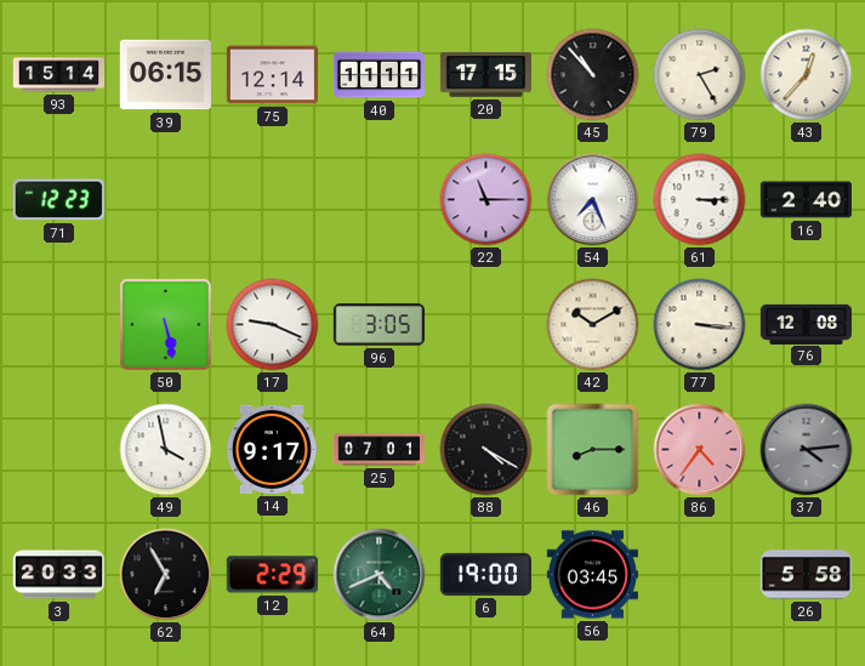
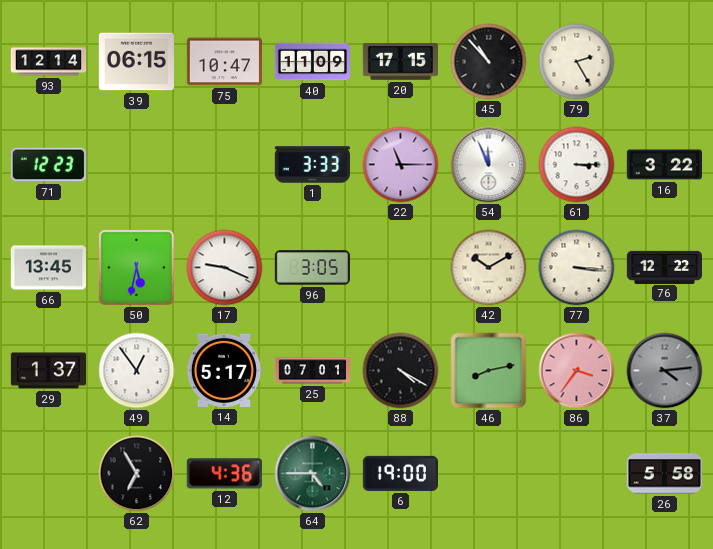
93: 15:14 -> 12:14
75: 12:14 -> 10:47
40: 11:11 -> 11:09
43: 12:37 -> none
1: none -> 3:33
54: 7:26 -> 11:56
16: 2:40 -> 3:22
66: none -> 13:45
50: 5:28 -> 5:32
76: 12:08 -> 12:22
29: none -> 1:37
49: 3:58 -> 12:54
14: 9:17 -> 5:17
46: 8:15 -> 8:13
86: 4:36 -> 3:36
3: 20:33 -> none
12: 2:29 -> 4:36
64: 4:41 -> 4:45
56: 03:45 -> none
